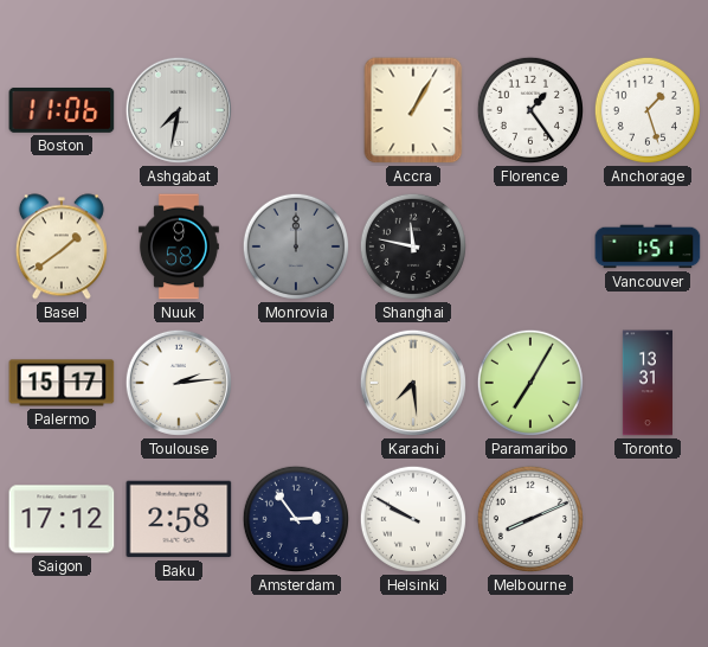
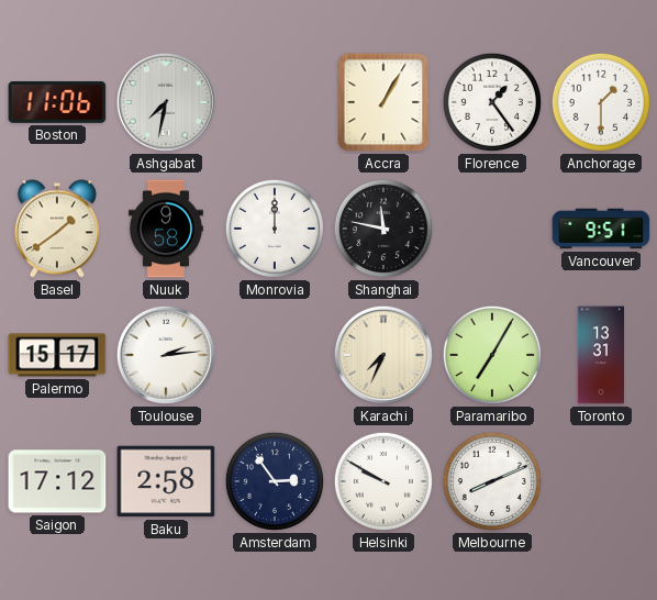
Anchorage: 1:27 -> 1:30
Monrovia dial: grey -> white
Vancouver: 1:51 -> 9:51
Karachi: 7:29 -> 7:34
